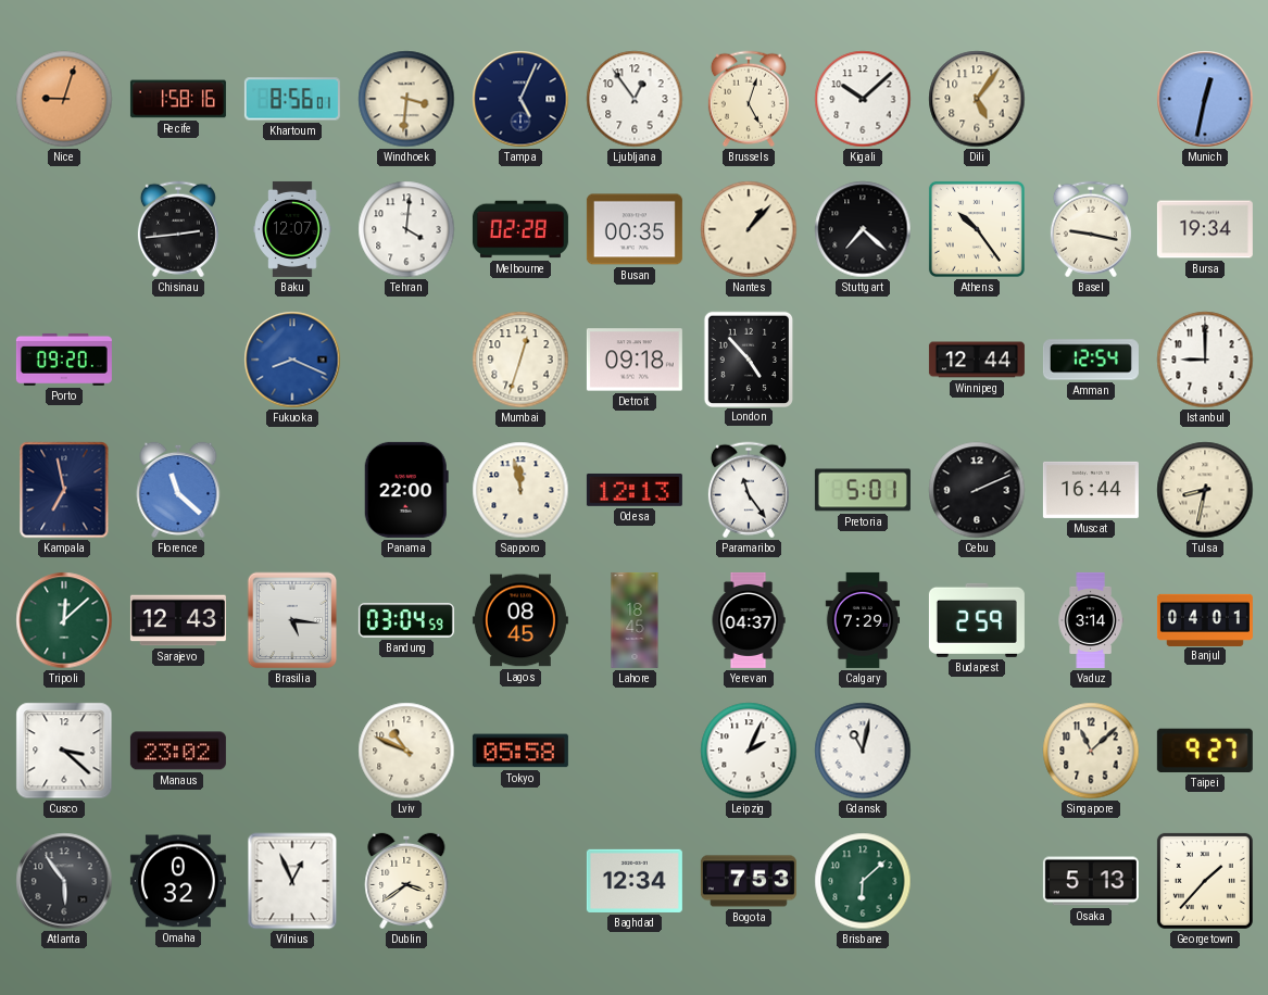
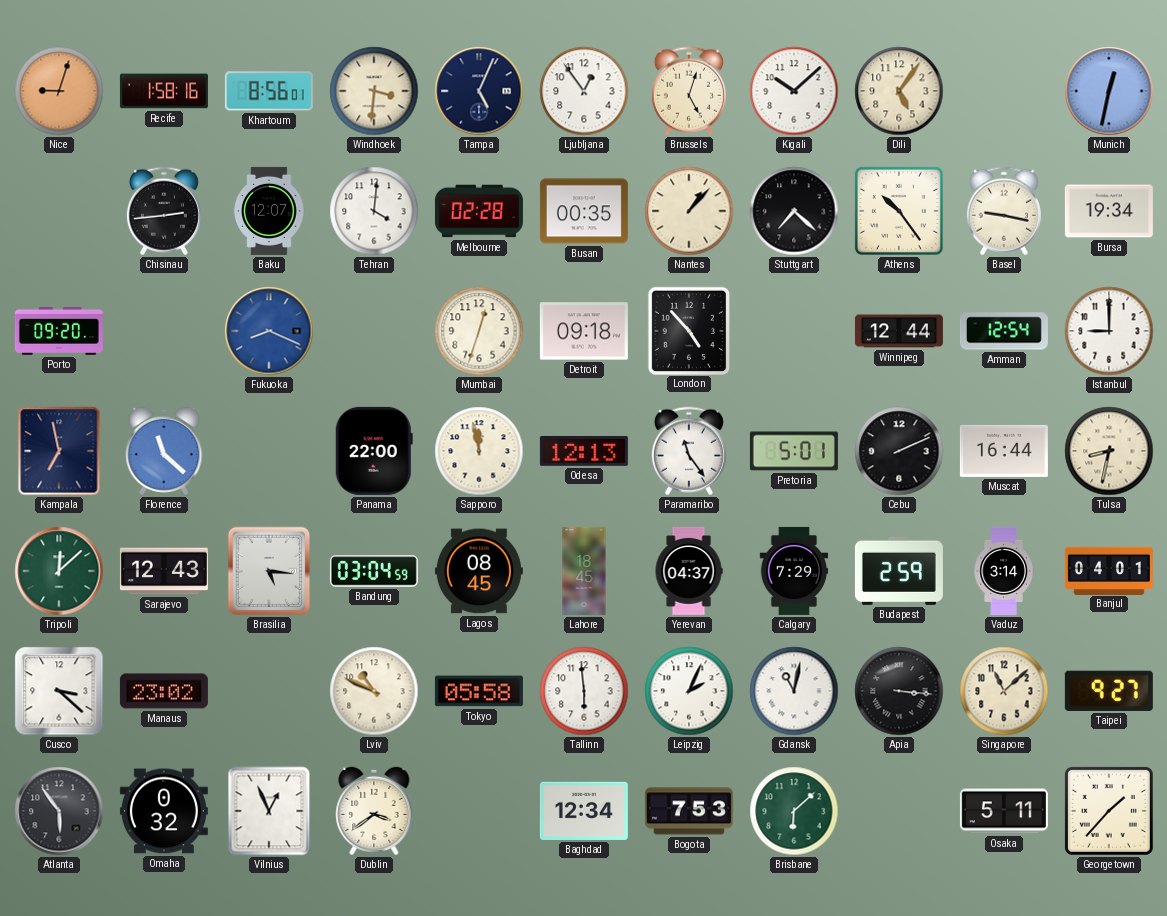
Tallinn: none -> 5:59
Apia: none -> 3:16
Osaka: 5:13 -> 5:11
